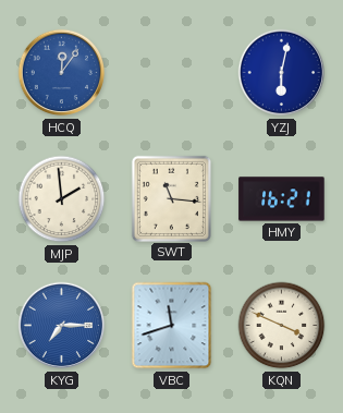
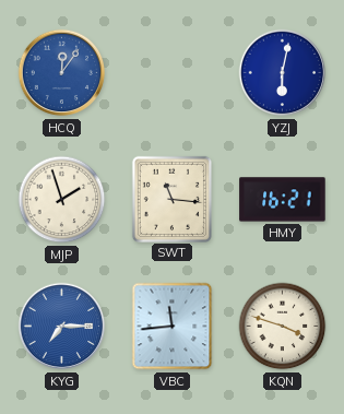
MJP: 1:59 -> 1:57
VBC: 11:42 -> 11:44
KQN: 3:49 -> 3:48
